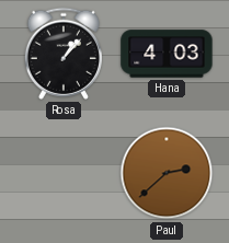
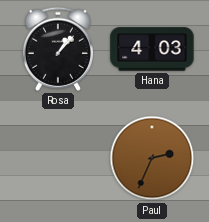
Paul: 2:38 -> 2:34
